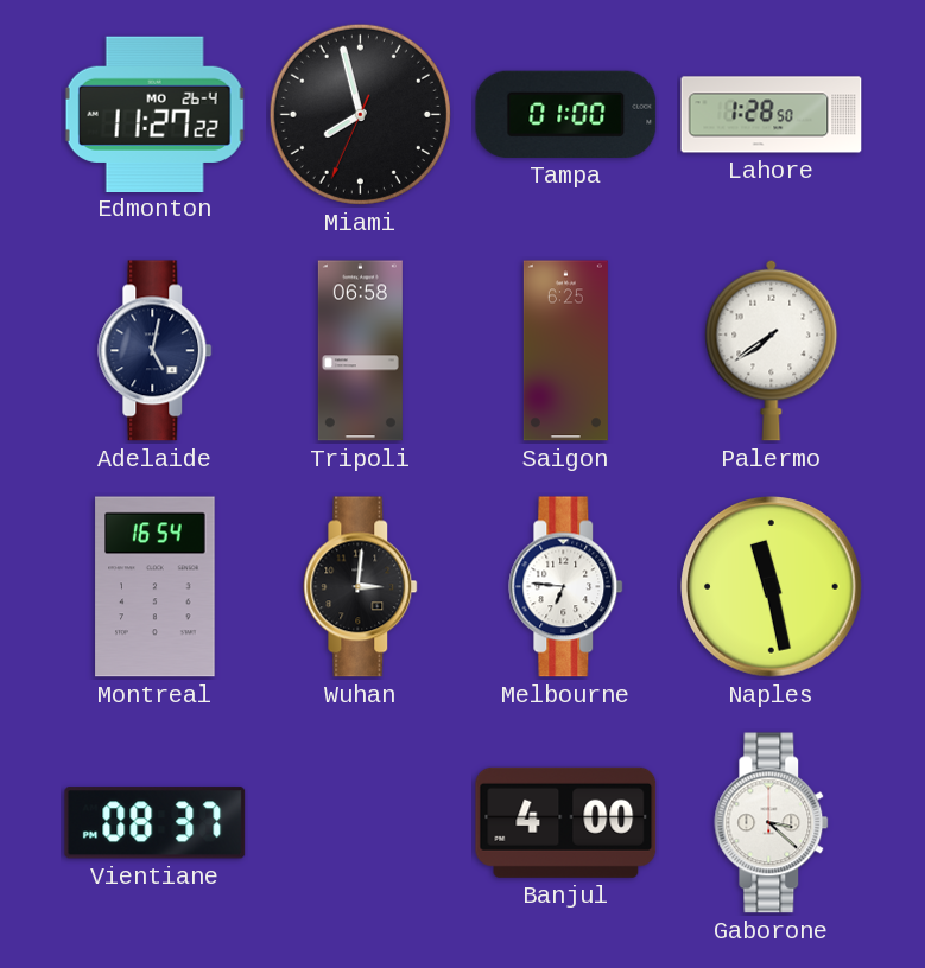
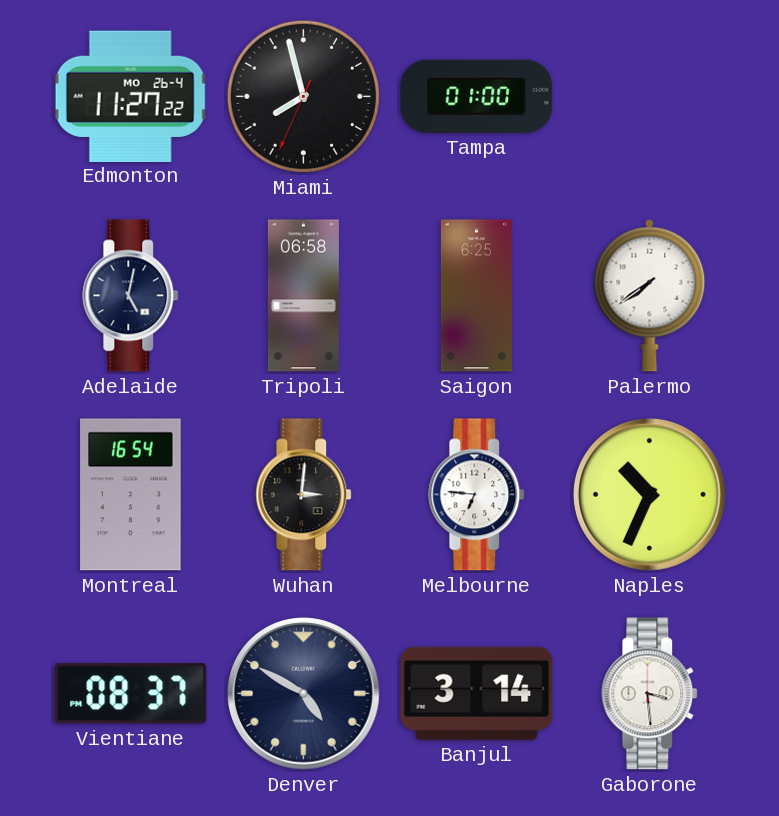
Lahore: 1:28 -> none
Naples: 11:28 -> 10:34
Denver: none -> 4:50
Banjul: 4:00 -> 3:14
Gaborone: 3:22 -> 3:29
